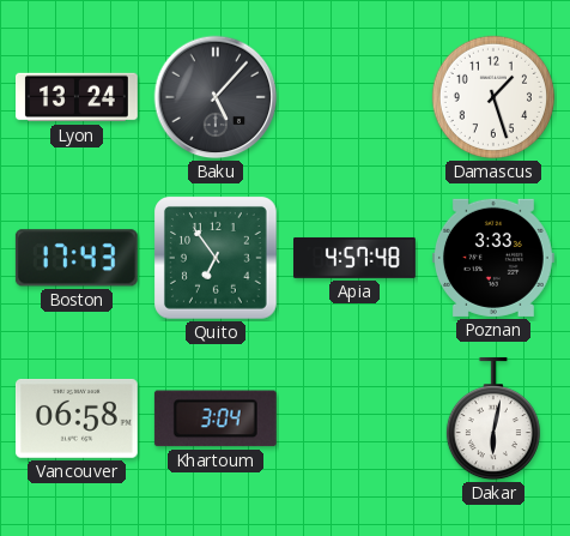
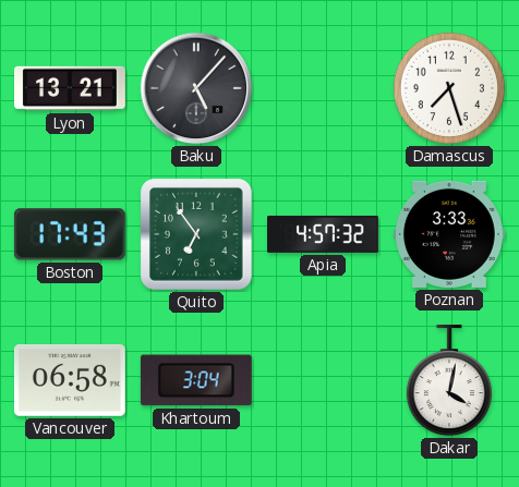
Lyon: 13:24 -> 13:21
Damascus: 1:27 -> 7:27
Apia: 4:57:48 -> 4:57:32
Dakar: 6:02 -> 4:02
